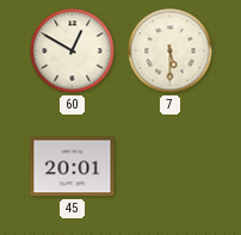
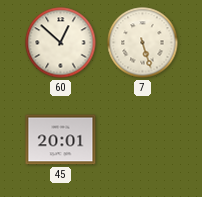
60: 12:50 -> 12:52
7: 5:30 -> 5:27
